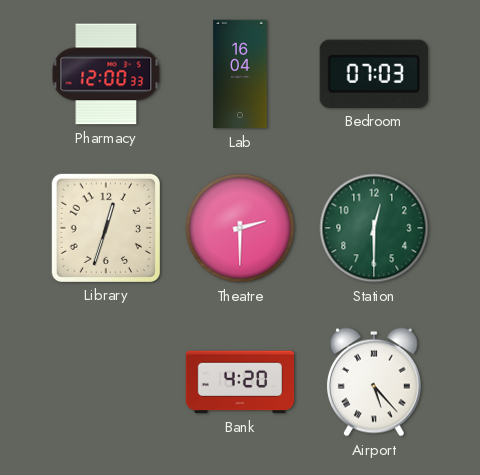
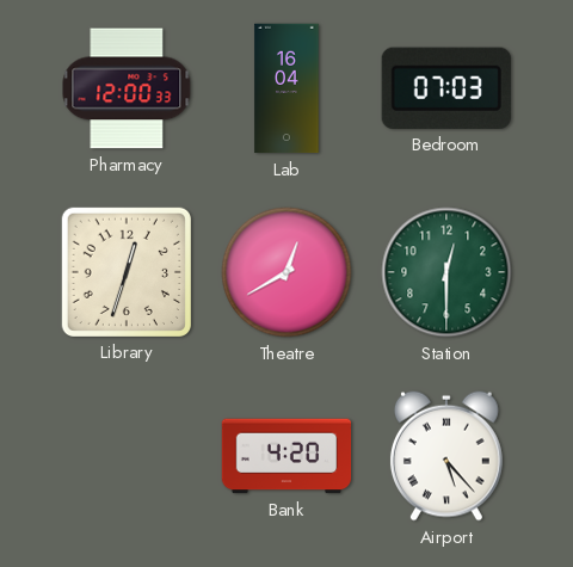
Theatre: 2:30 -> 12:40
